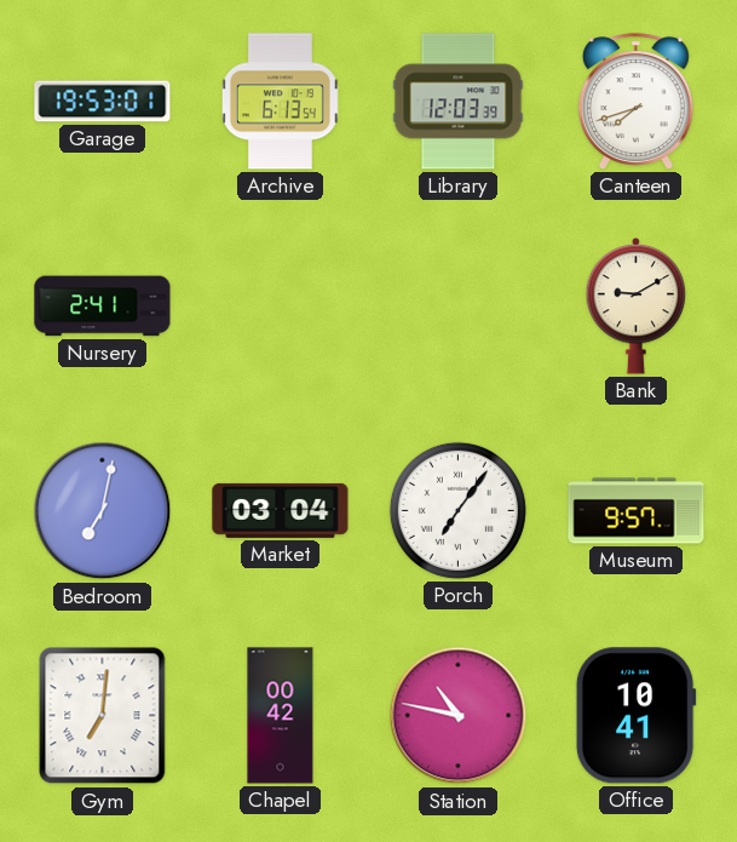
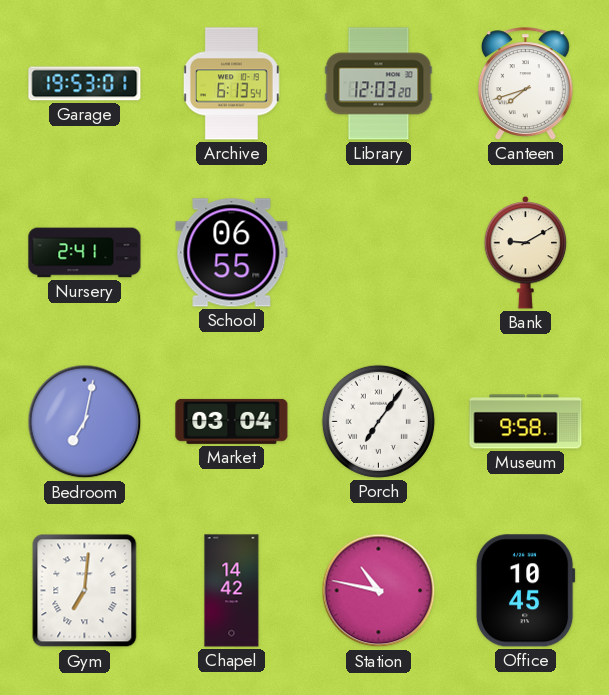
Library: 12:03:39 -> 12:03:20
School: none -> 06:55
Museum: 9:57 -> 9:58
Chapel: 00:42 -> 14:42
Office: 10:41 -> 10:45
